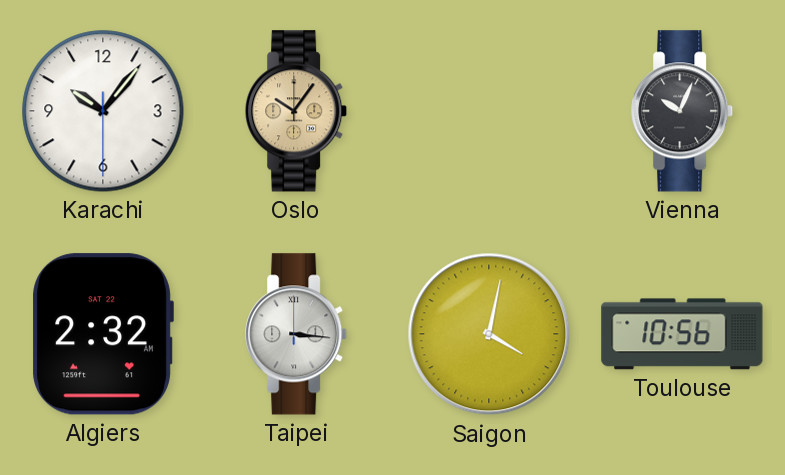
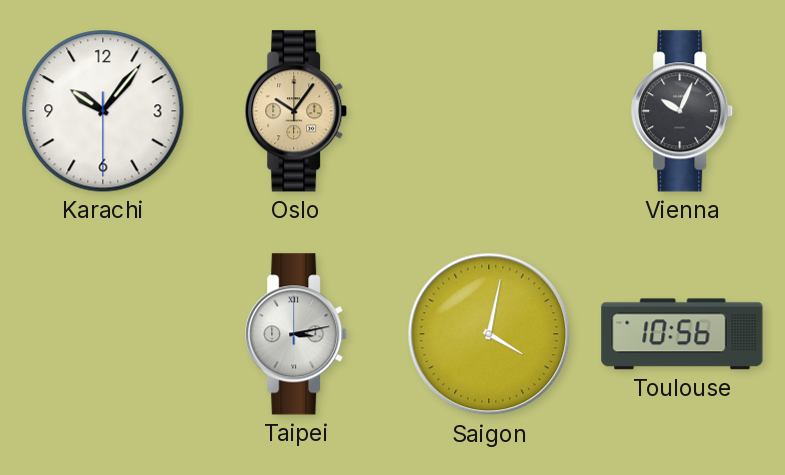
Algiers: 2:32 -> none
Taipei: 3:16 -> 3:13
